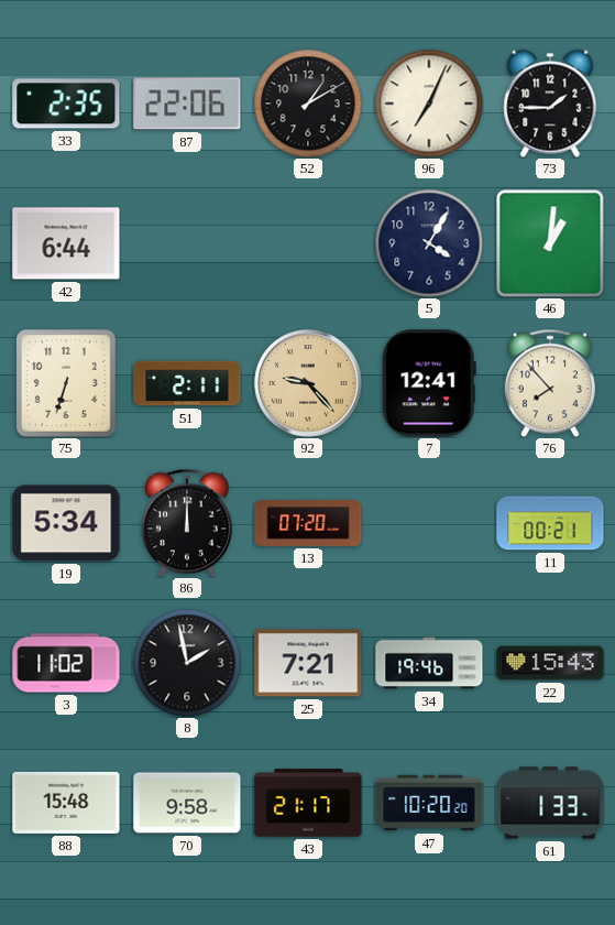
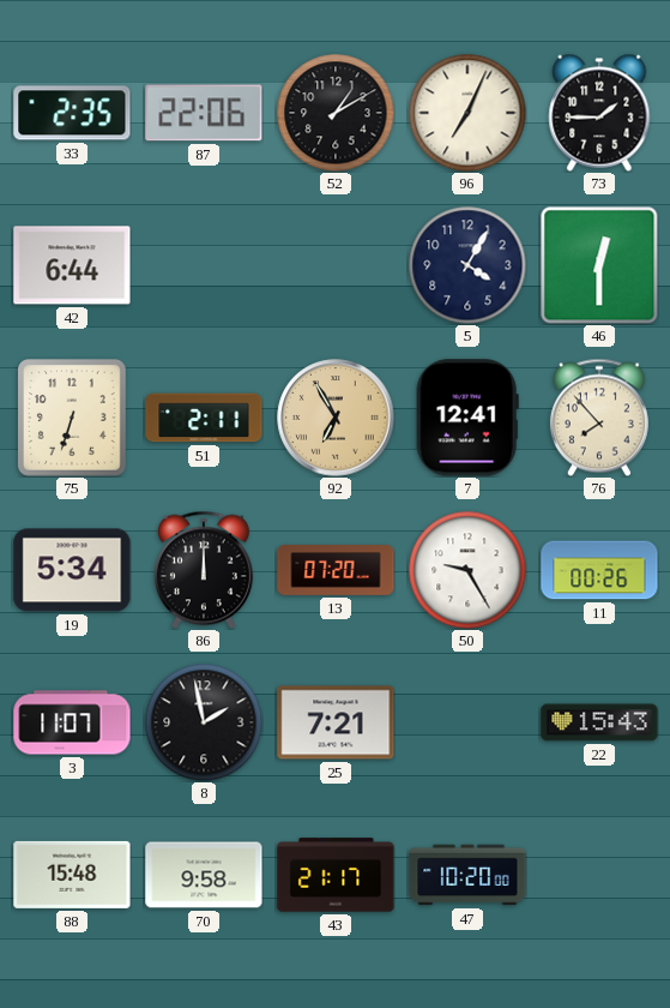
46: 1:01 -> 12:30
92: 9:23 -> 6:55
50: none -> 9:25
11: 00:21 -> 00:26
3: 11:02 -> 11:07
34: 19:46 -> none
47: 10:20:20 -> 10:20:00
61: 1:33 -> none
